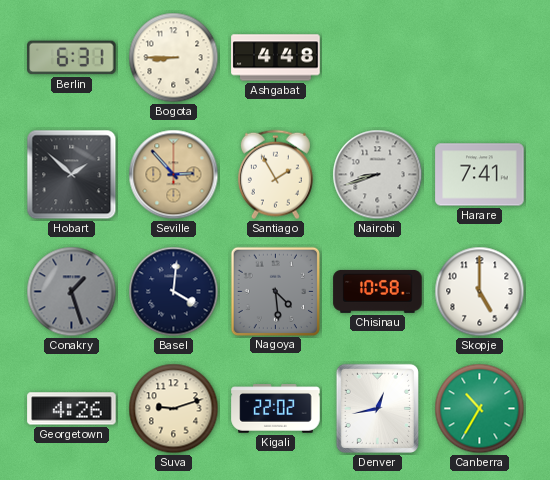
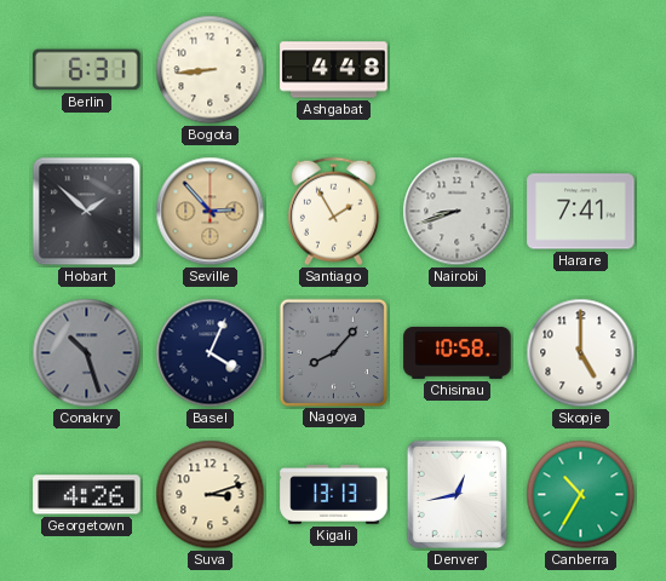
Bogota: 8:45 -> 8:44
Conakry: 1:27 -> 10:27
Basel: 4:01 -> 4:04
Nagoya: 4:29 -> 8:07
Suva: 9:12 -> 3:12
Kigali: 22:02 -> 13:13
